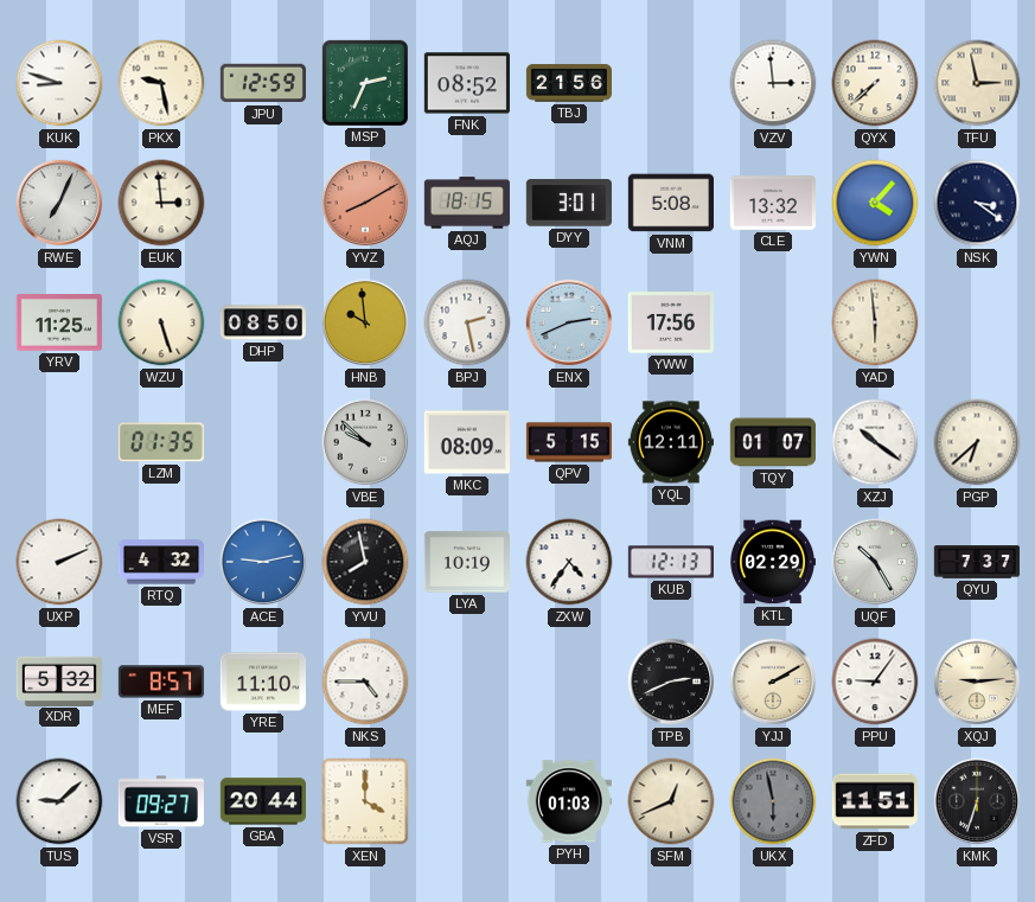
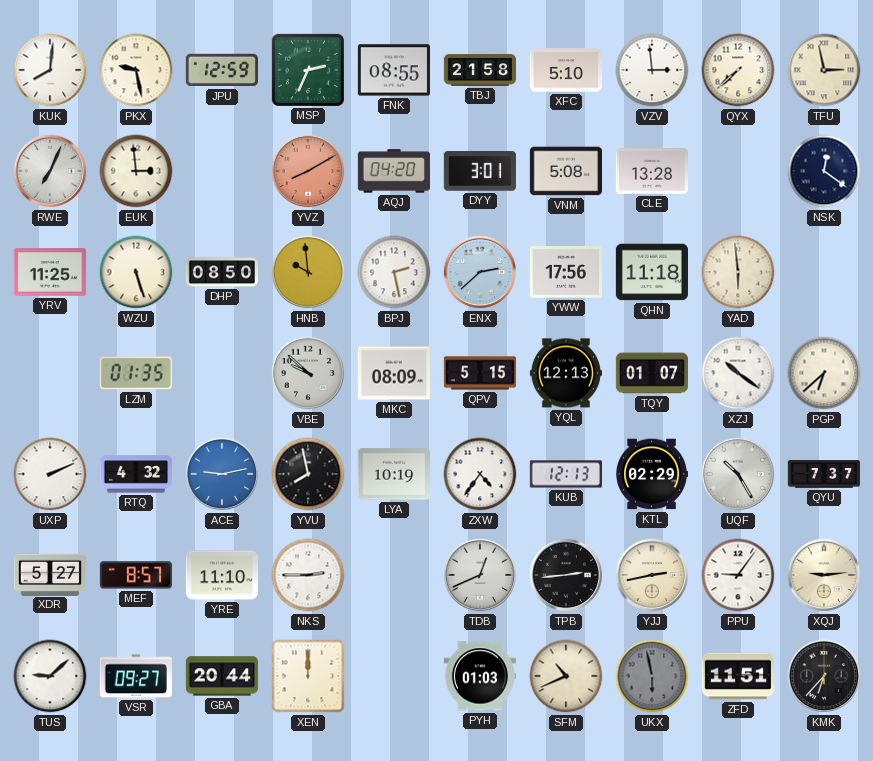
KUK: 8:48 -> 8:01
FNK: 08:52 -> 08:55
TBJ: 21:56 -> 21:58
XFC: none -> 5:10
AQJ: 18:15 -> 04:20
CLE: 13:32 -> 13:28
YWN: 4:07 -> none
NSK: 3:21 -> 12:21
ENX: 2:41 -> 2:38
QHN: none -> 11:18
YQL: 12:11 -> 12:13
XDR: 5:32 -> 5:27
NKS: 4:45 -> 2:45
TDB: none -> 12:41
TPB: 2:41 -> 2:44
YJJ: 2:10 -> 2:43
XEN: 4:00 -> 12:00
SFM: 12:41 -> 10:41
KMK: 6:33 -> 6:37
